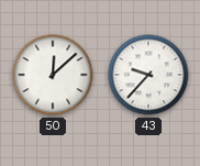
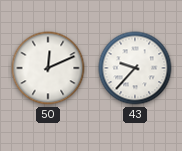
50: 12:08 -> 12:11
